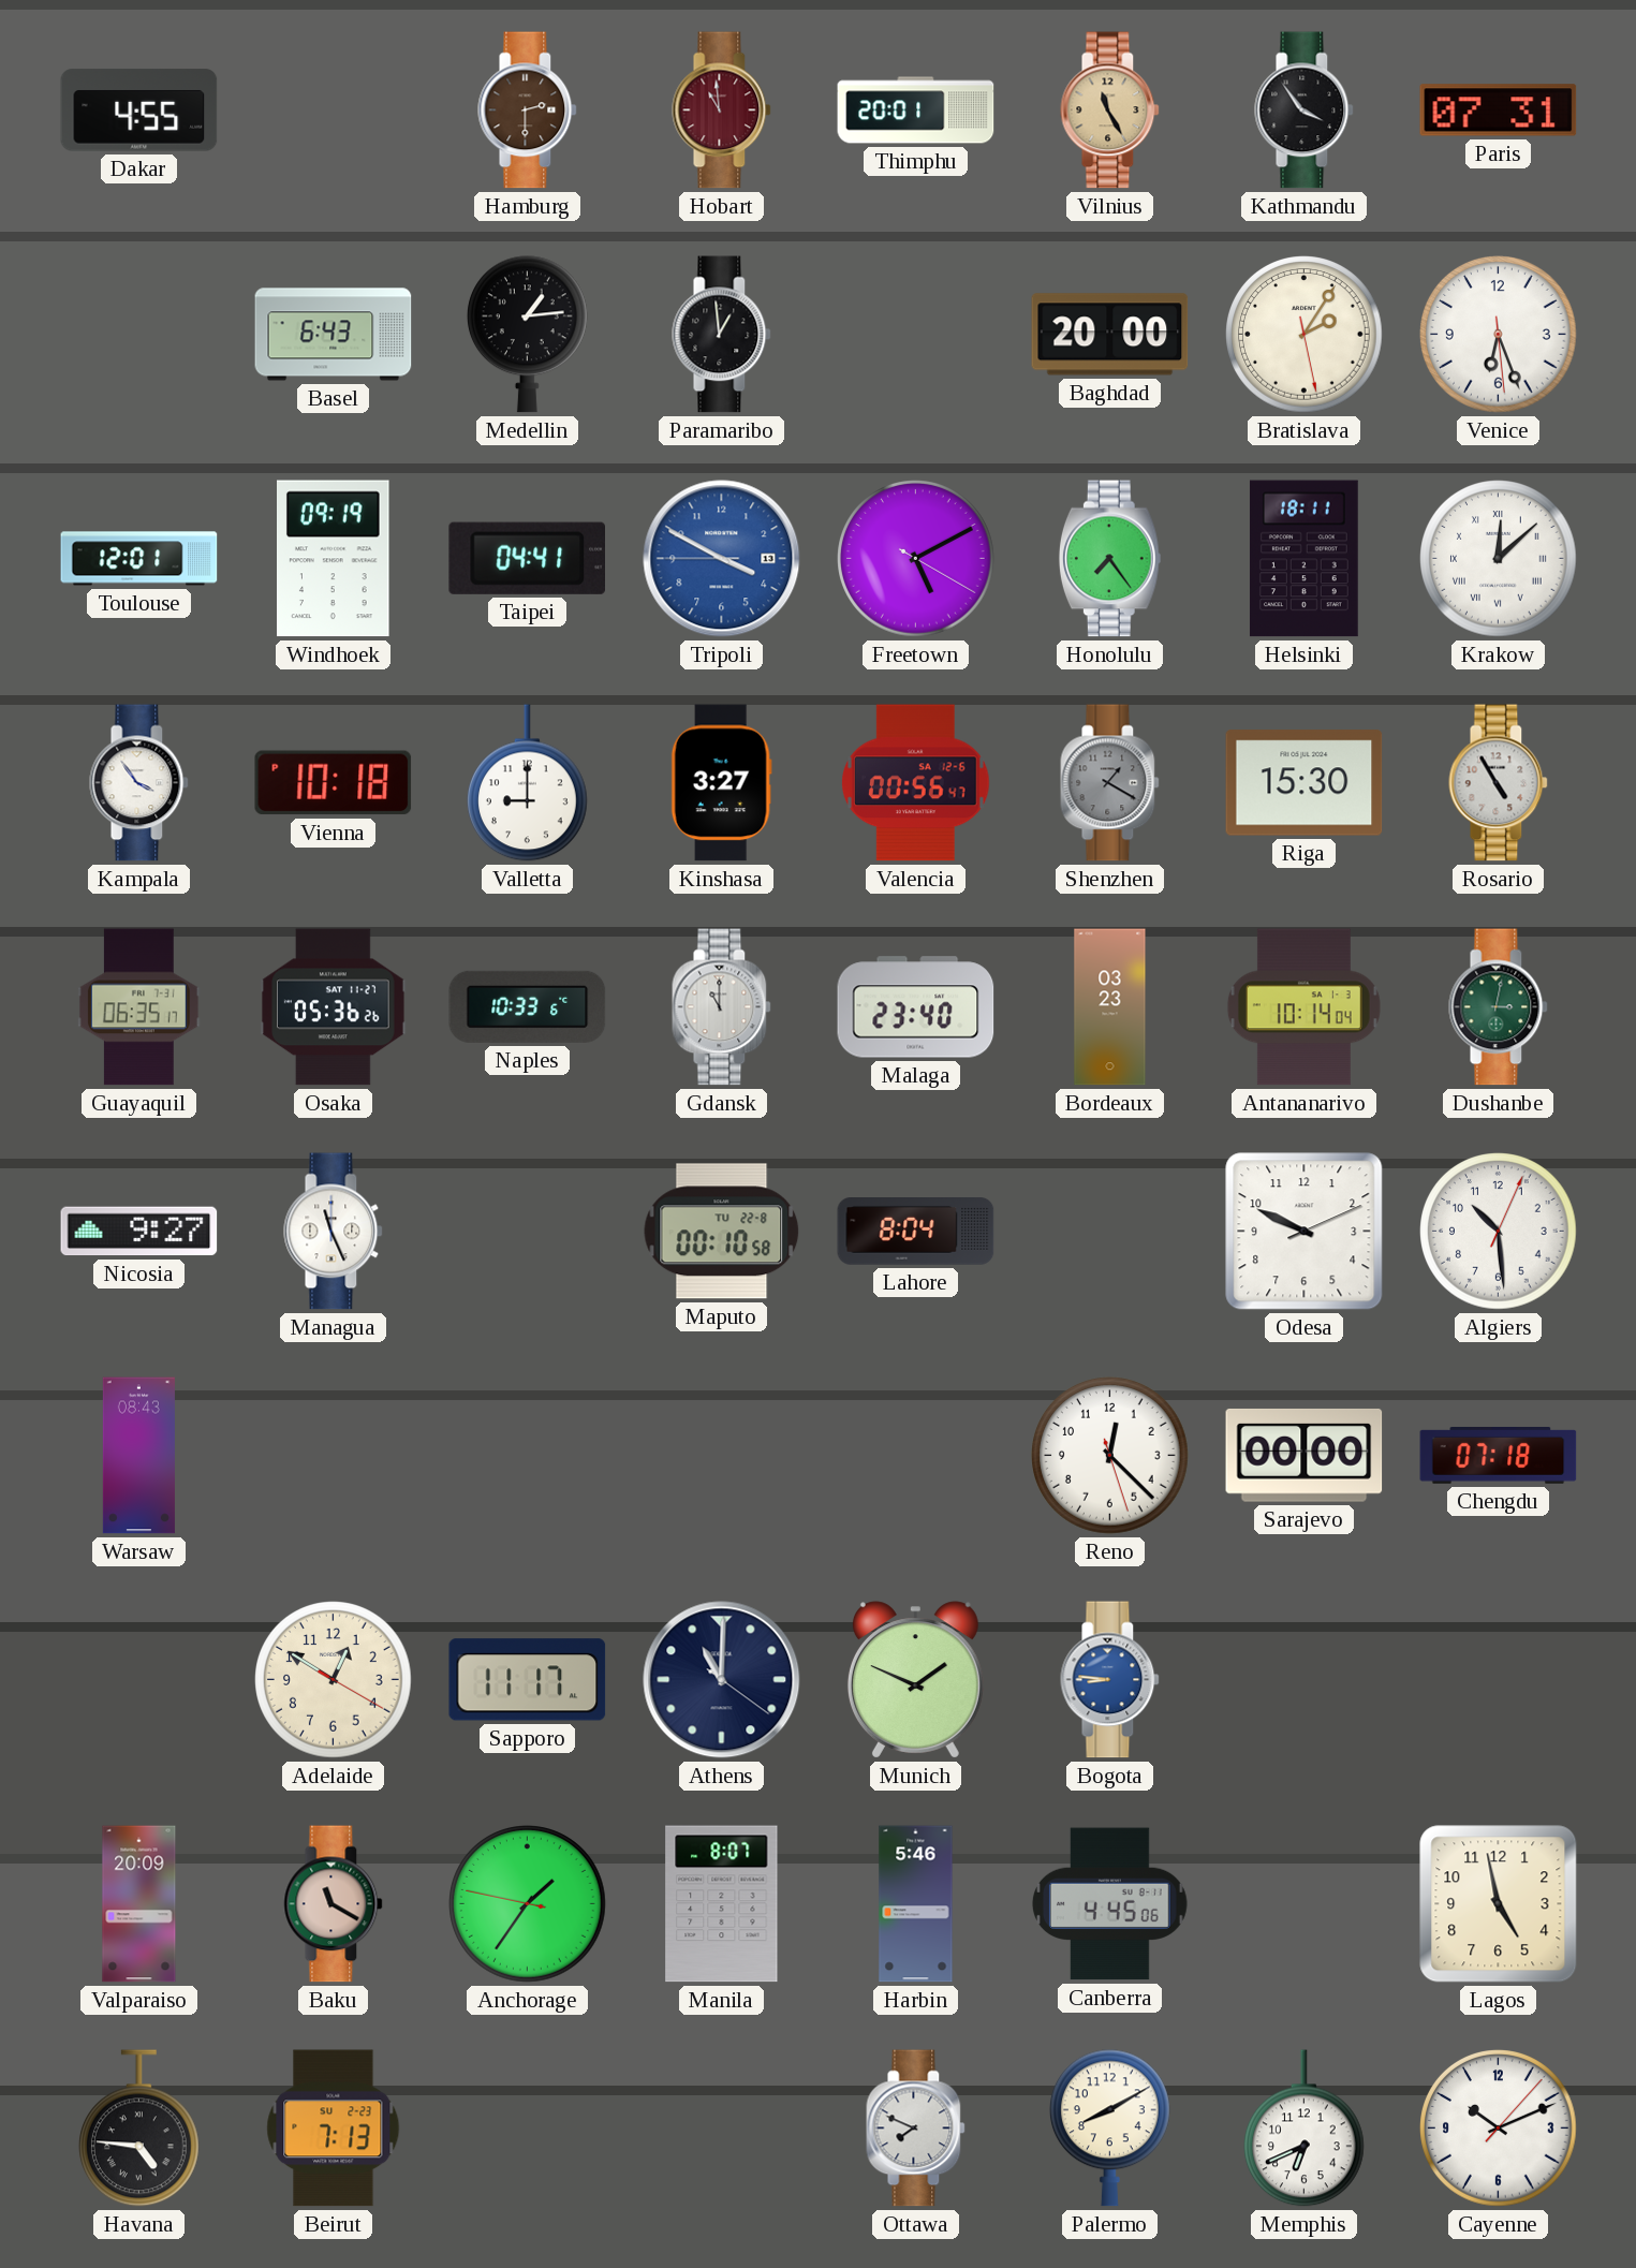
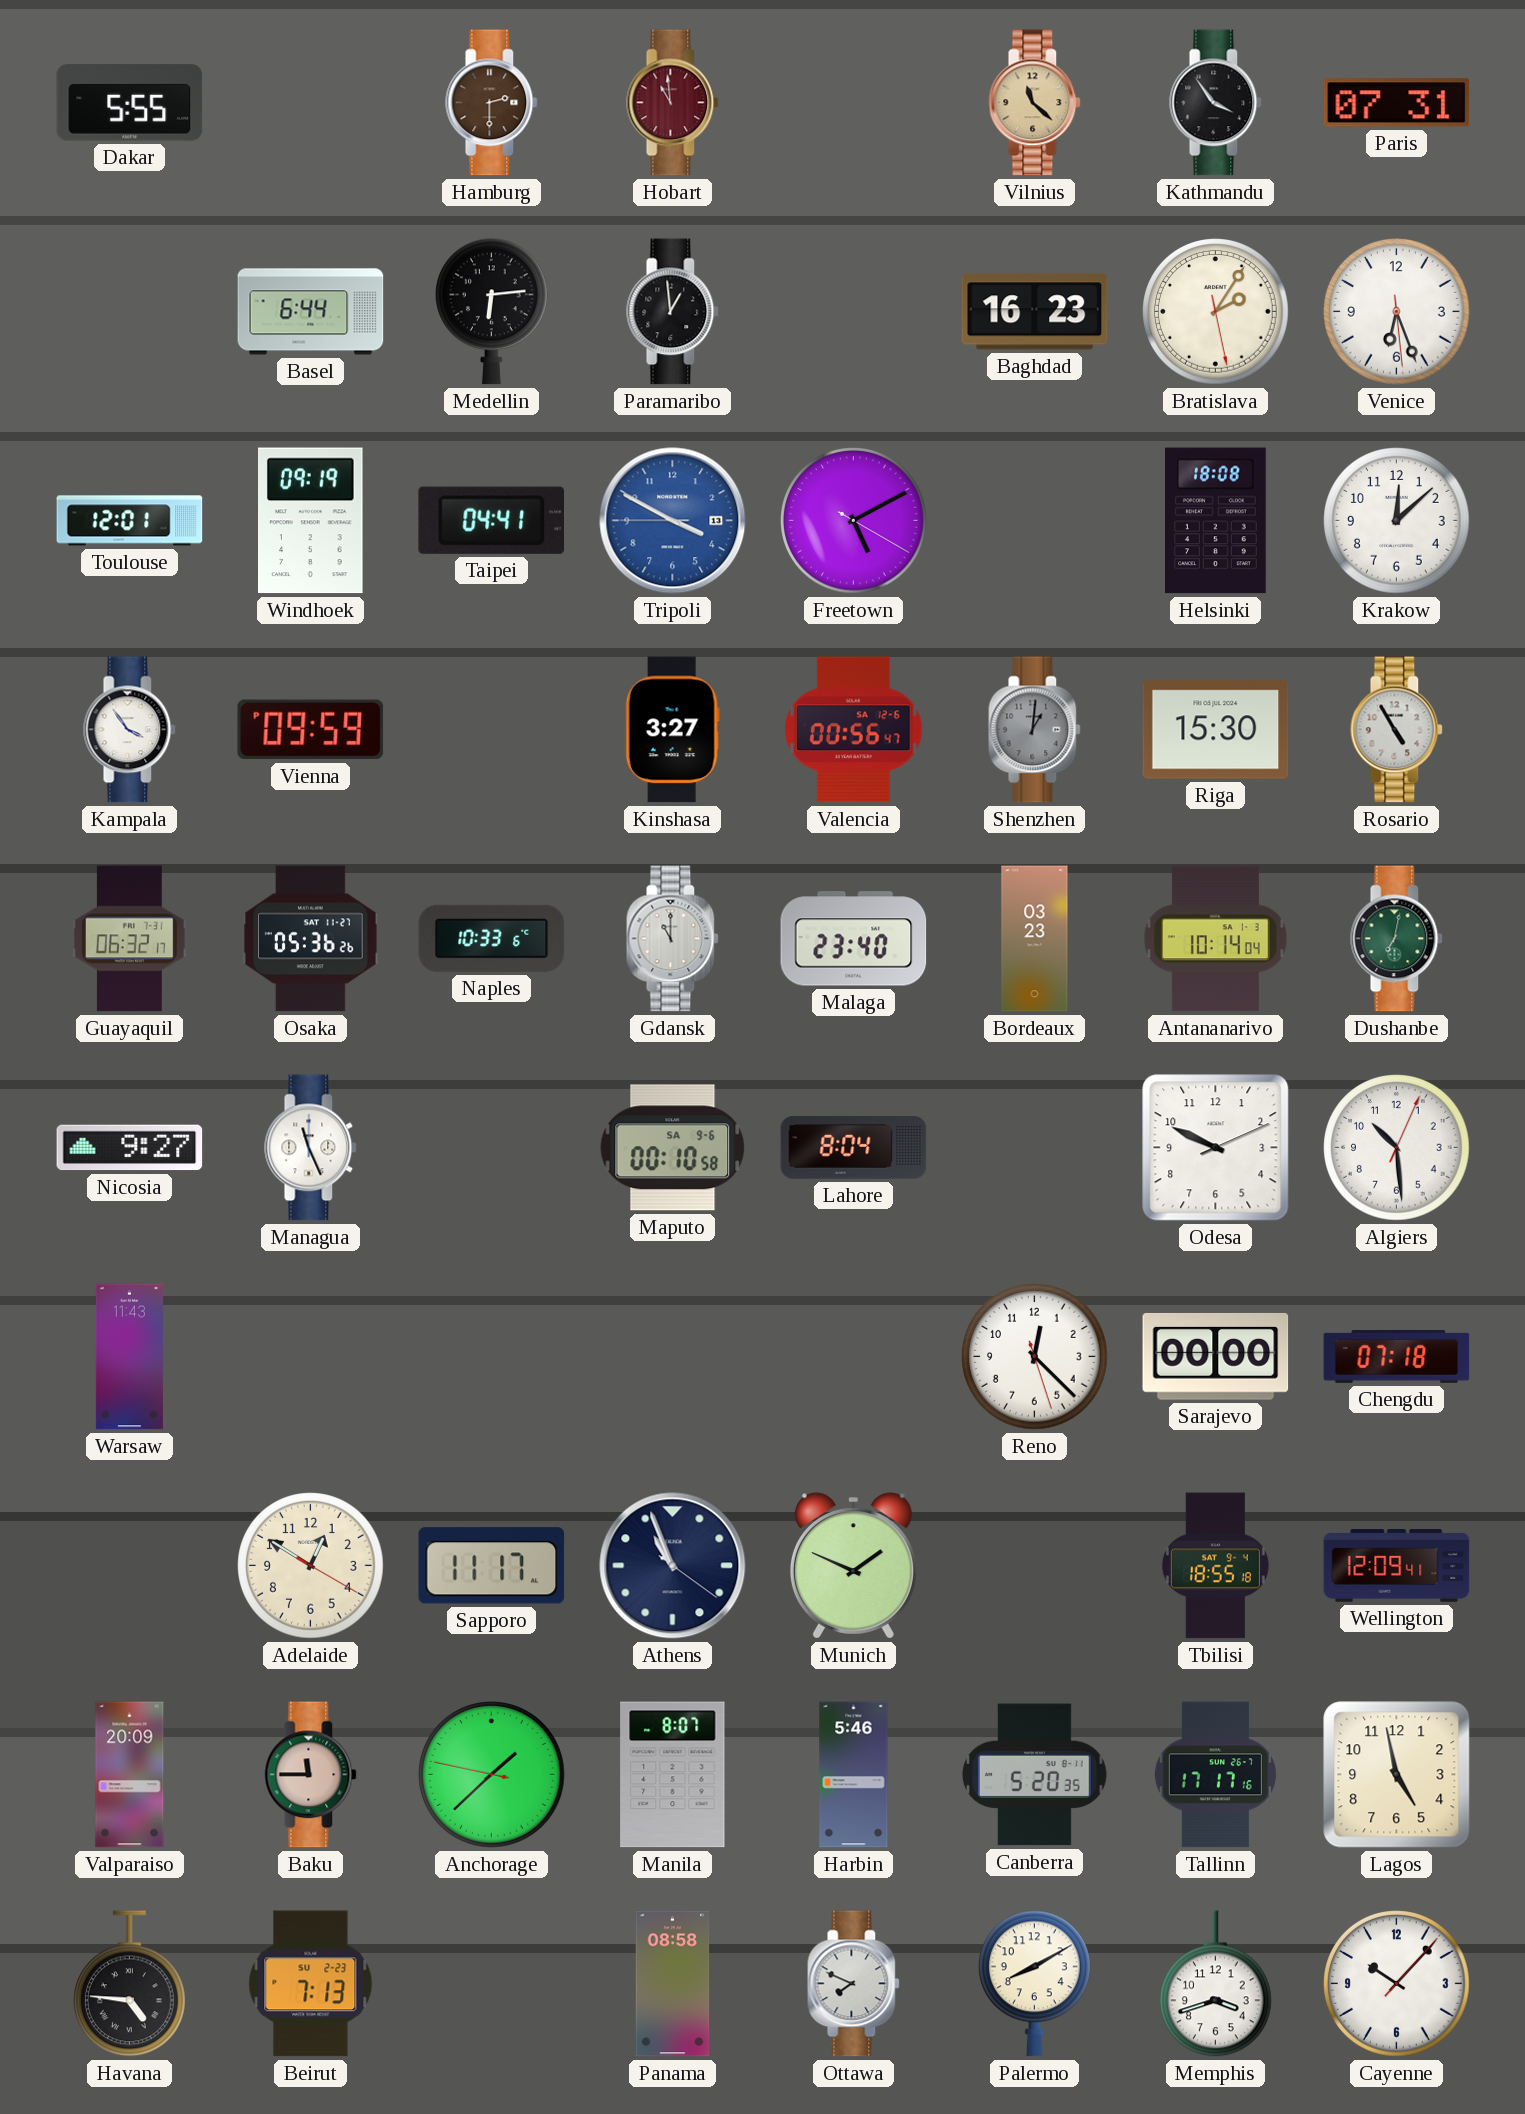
Dakar: 4:55 -> 5:55
Thimphu: 20:01 -> none
Vilnius: 11:25 -> 11:22
Basel: 6:43 -> 6:44
Medellin: 1:14 -> 6:14
Baghdad: 20:00 -> 16:23
Honolulu: 7:24 -> none
Helsinki: 18:11 -> 18:08
Krakow numerals: Roman -> Arabic
Vienna: 10:18 -> 09:59
Valletta: 9:00 -> none
Shenzhen: 1:20 -> 1:01
Guayaquil: 06:35 -> 06:32
Dushanbe: 3:02 -> 7:02
Maputo date: TU 22-8 -> SA 9-6
Warsaw: 08:43 -> 11:43
Athens: 11:00 -> 10:56
Bogota: 8:46 -> none
Tbilisi: none -> 18:55
Wellington: none -> 12:09
Baku: 11:20 -> 11:45
Anchorage: 1:35 -> 1:37
Canberra: 4:45 -> 5:20
Tallinn: none -> 17:17
Panama: none -> 08:58
Memphis: 6:41 -> 3:42
Cayenne: 10:11 -> 10:07
